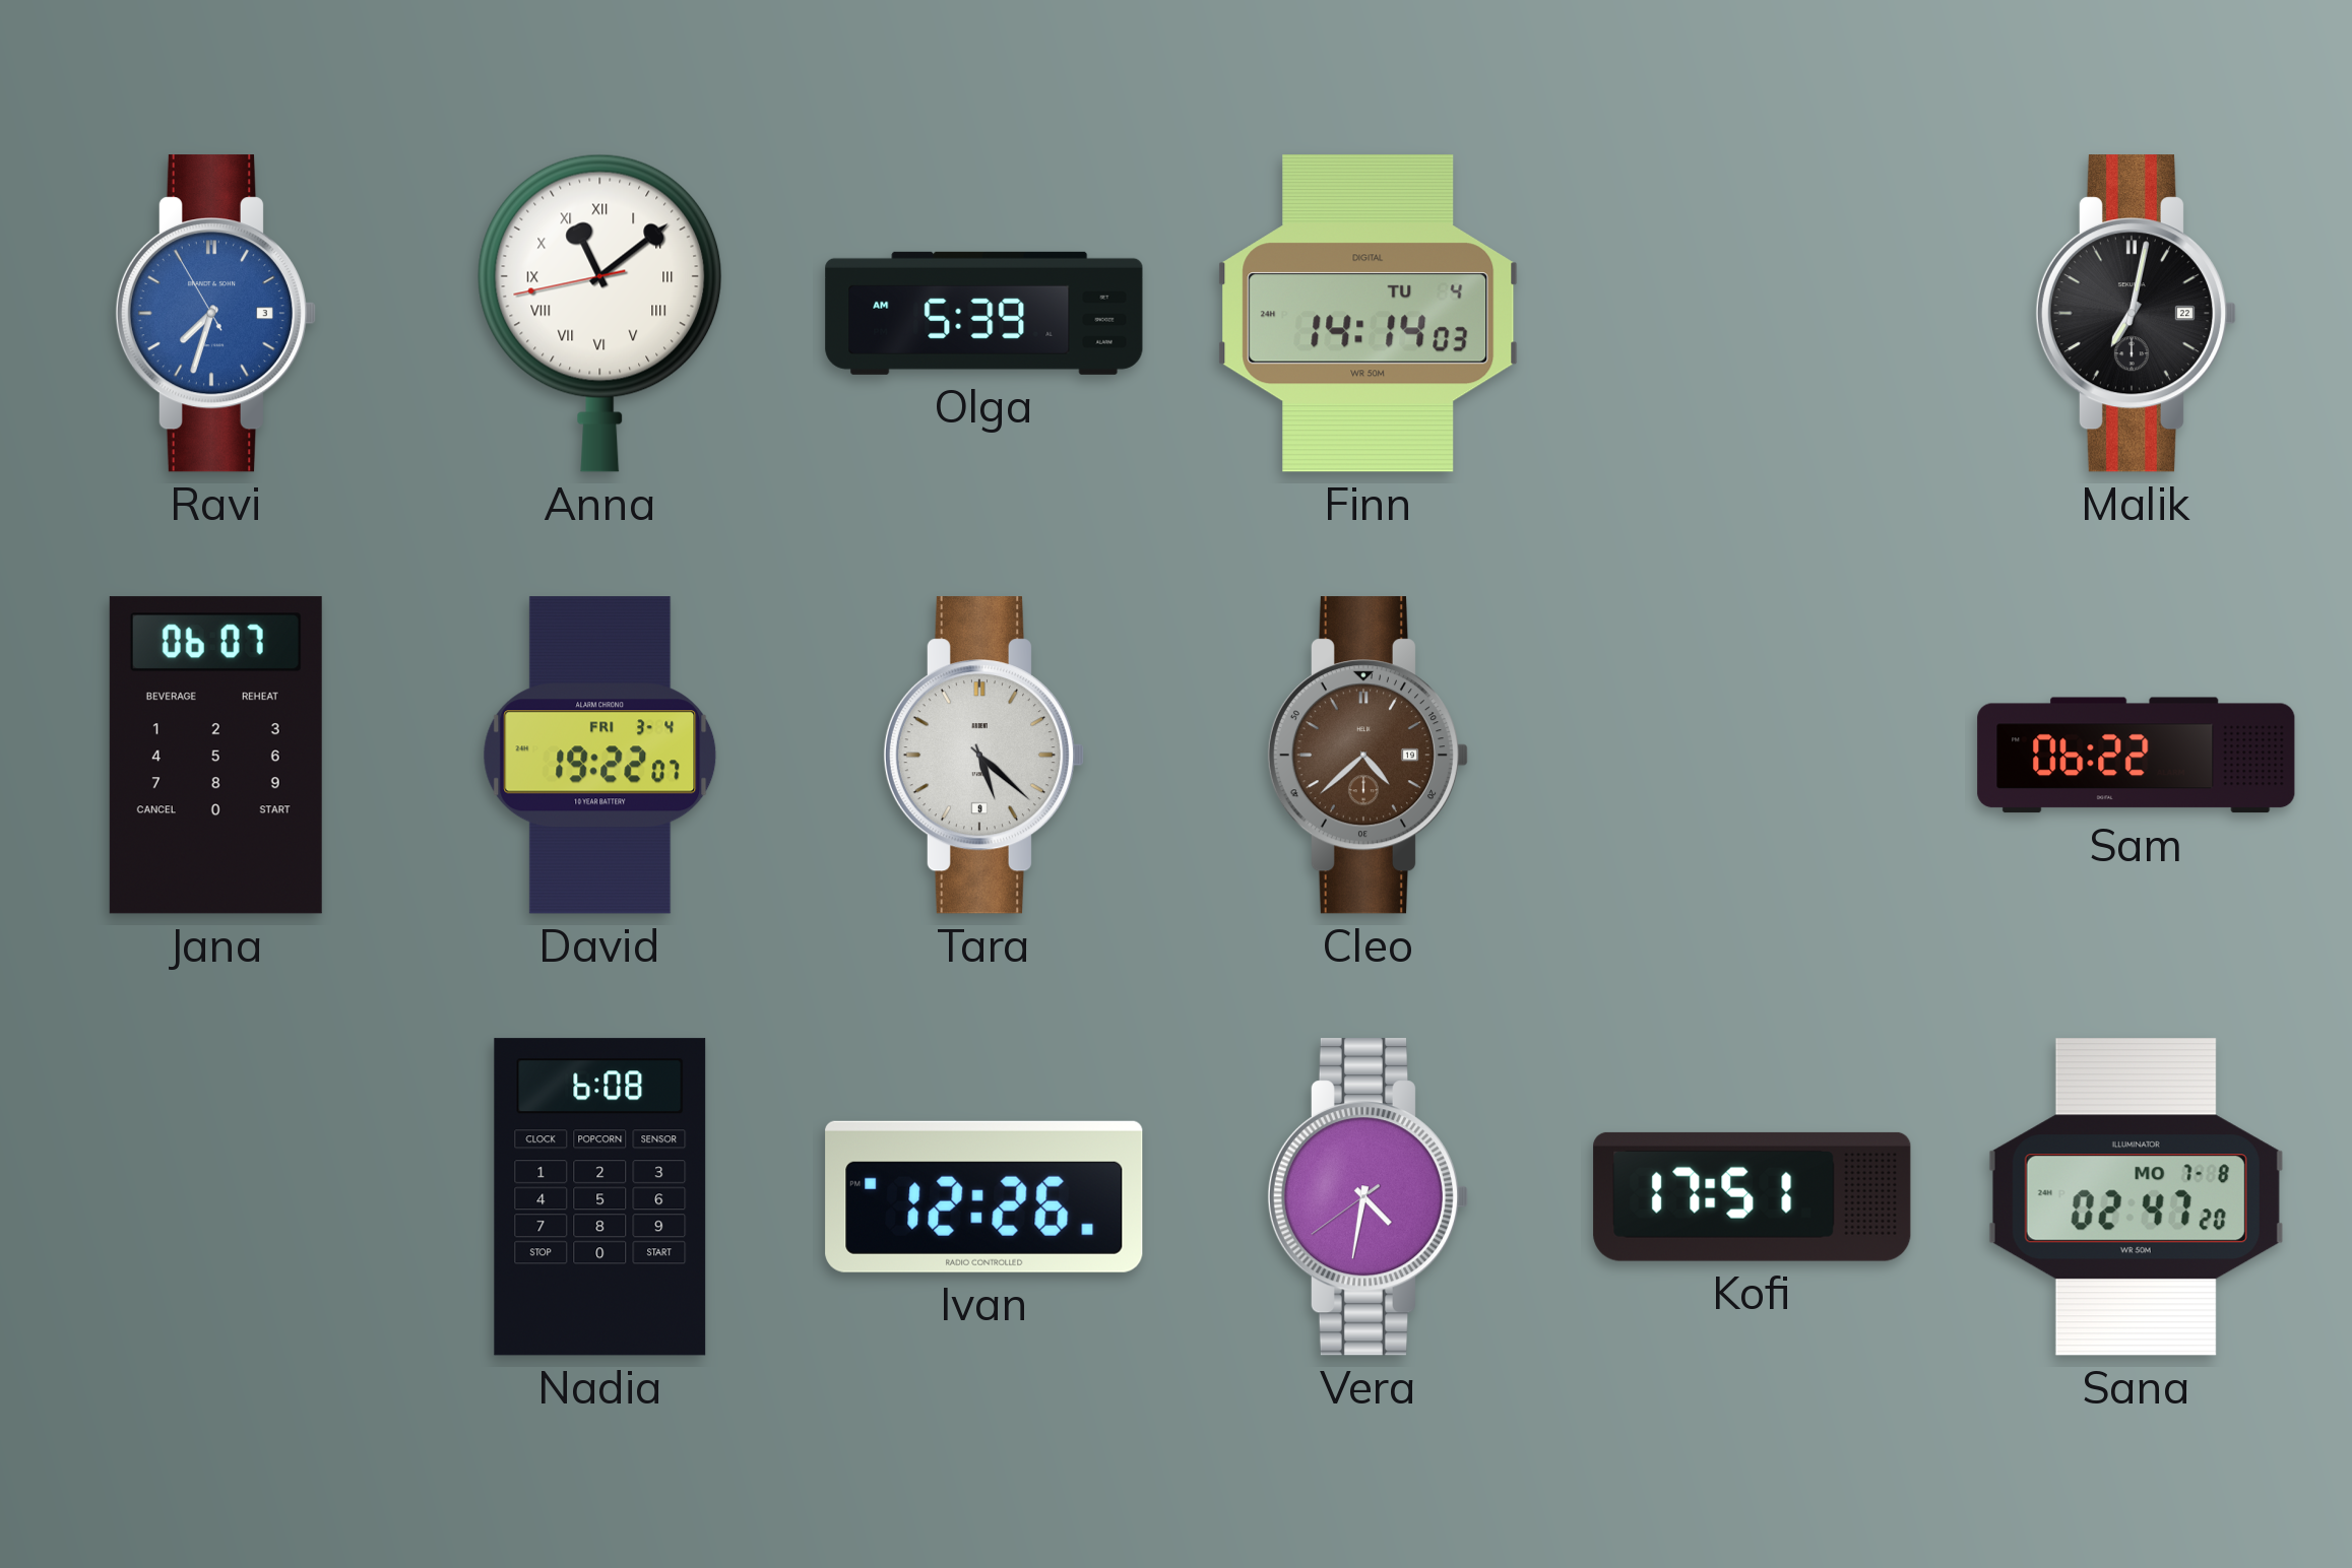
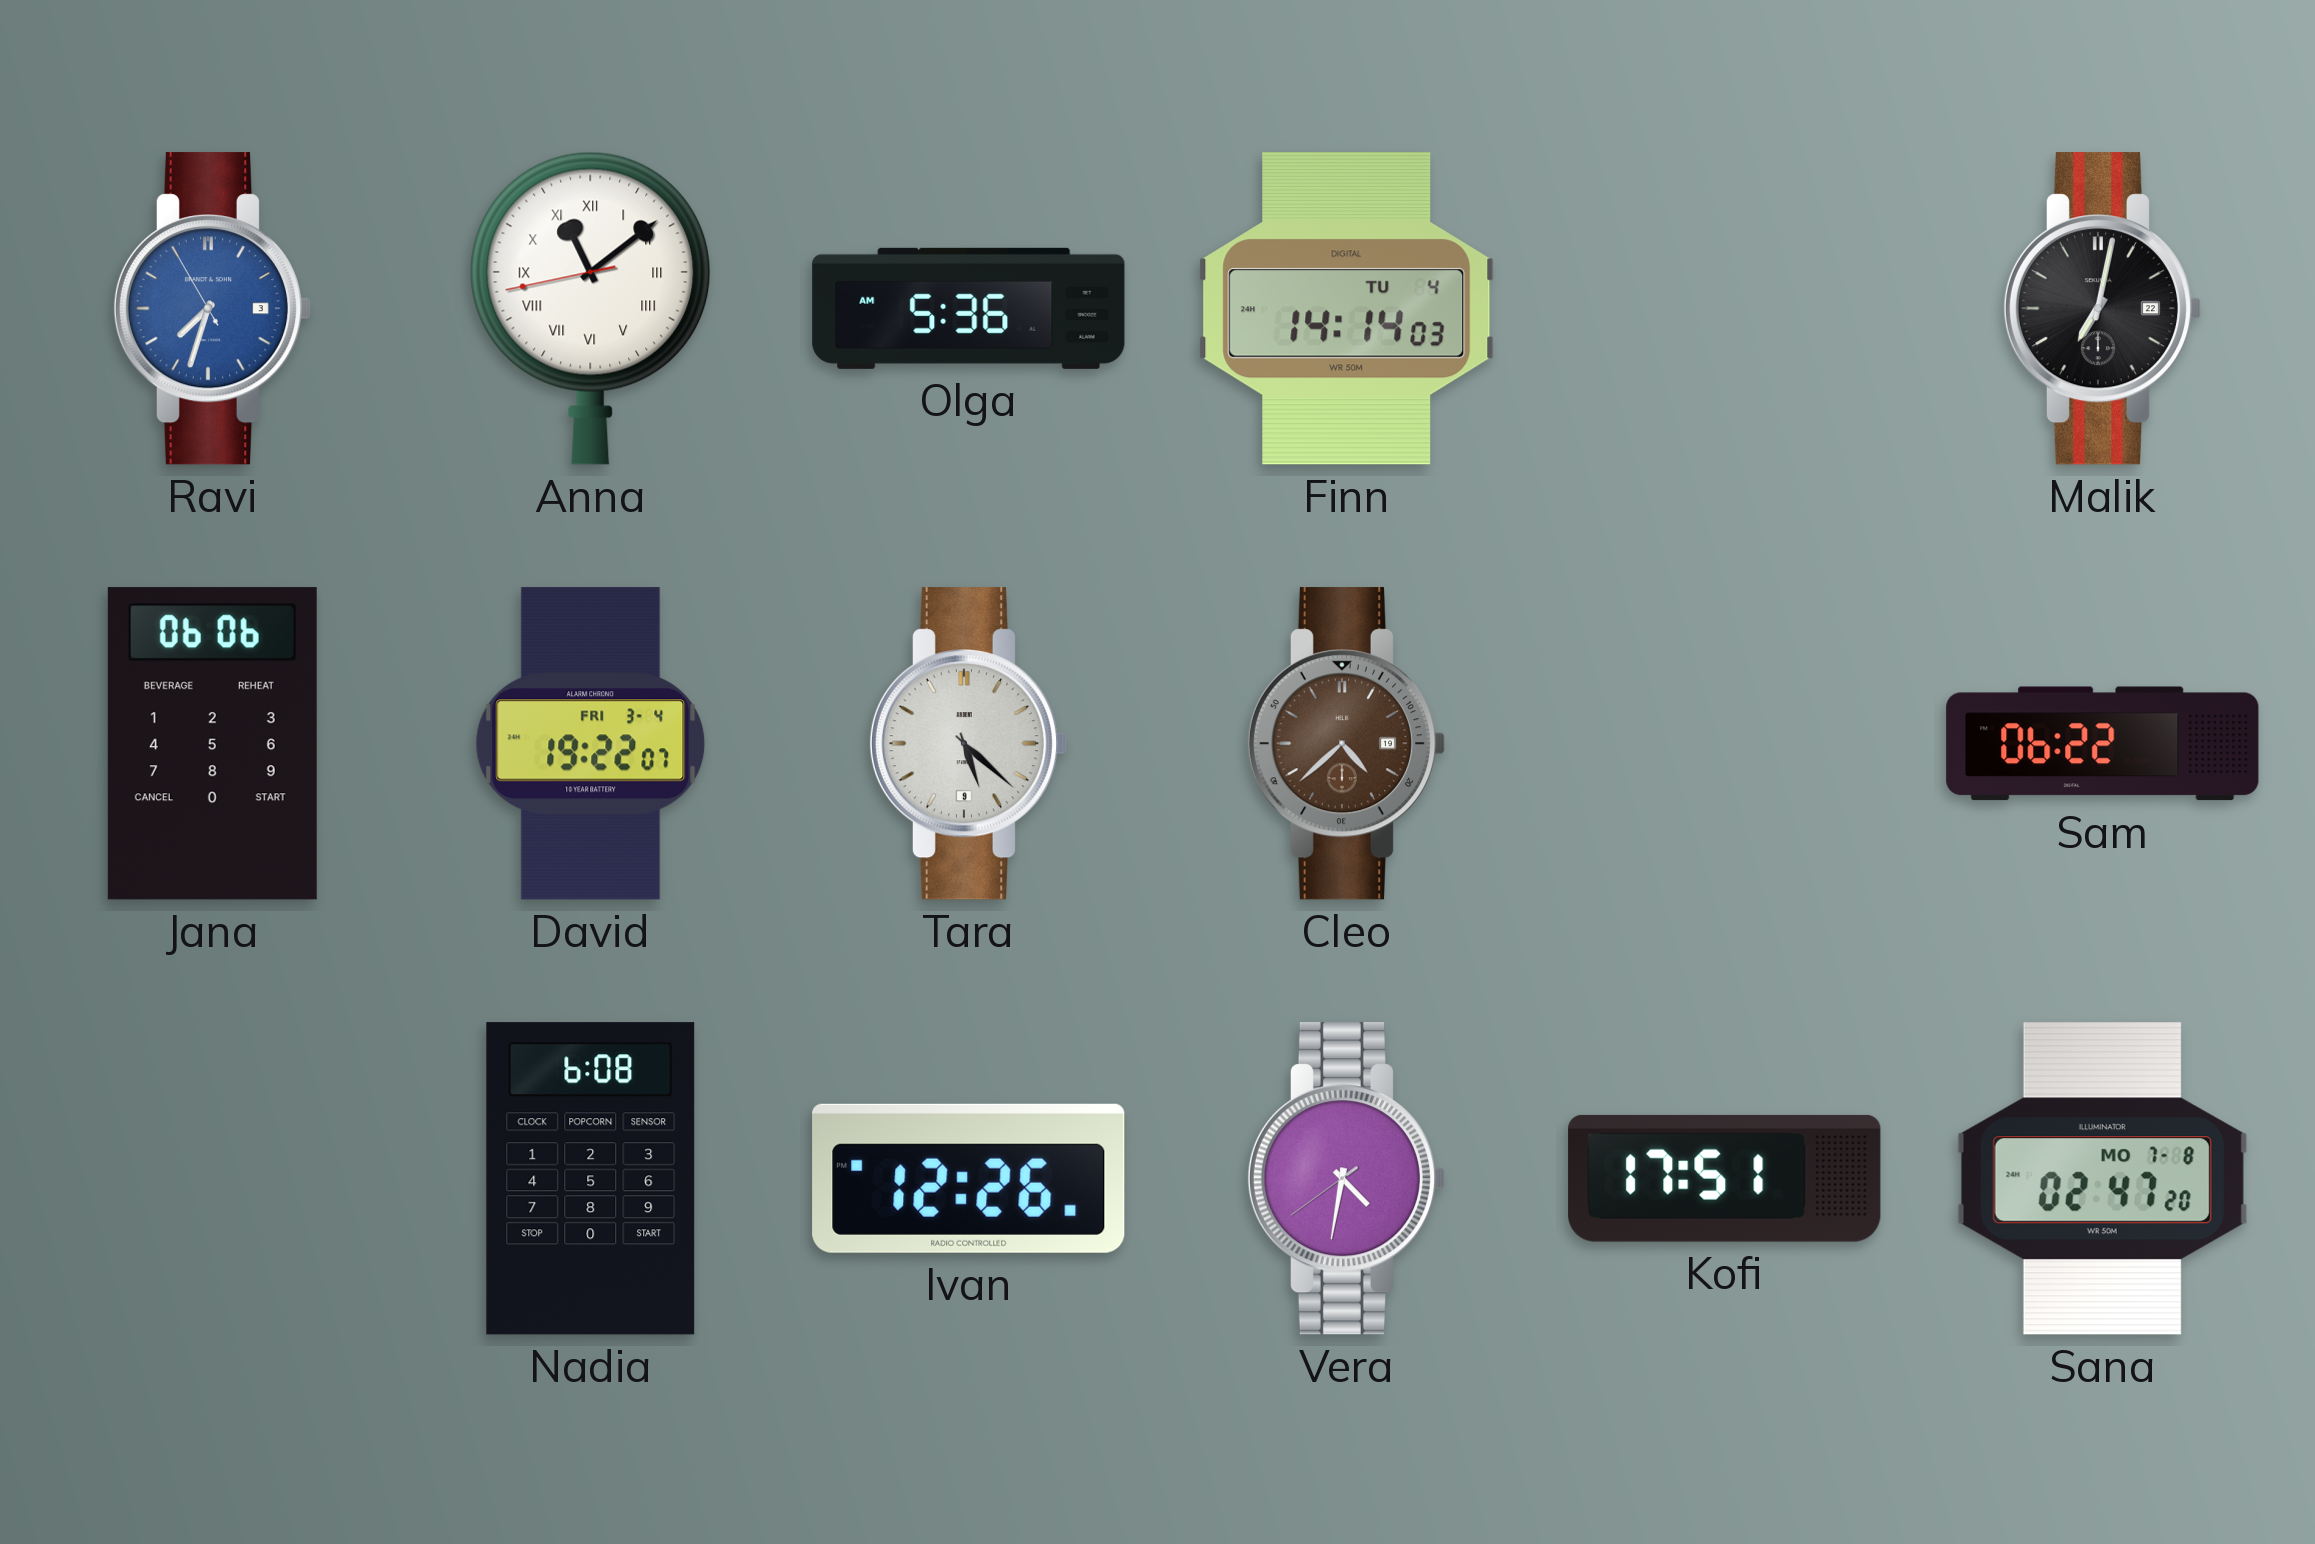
Olga: 5:39 -> 5:36
Jana: 06:07 -> 06:06
